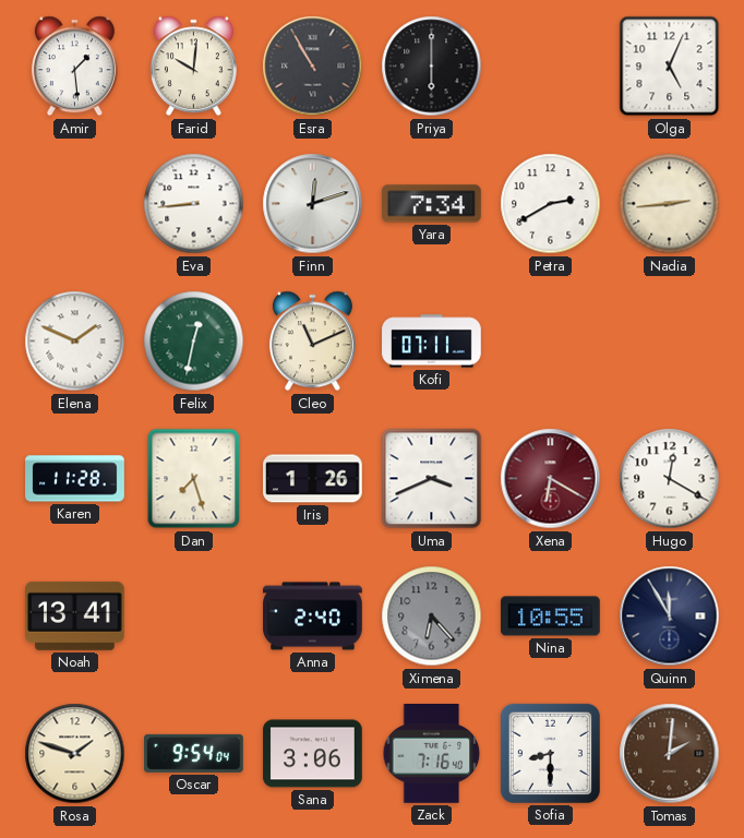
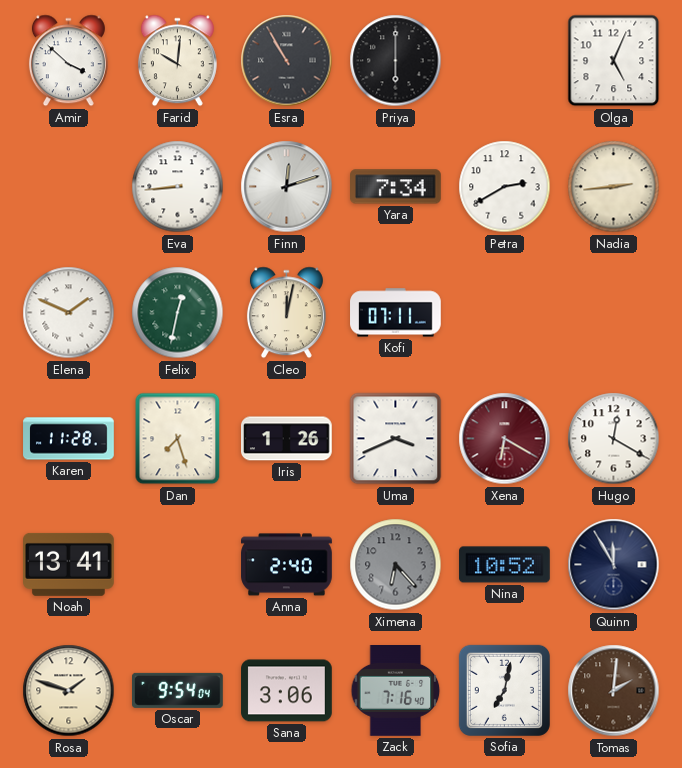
Amir: 1:29 -> 3:52
Cleo: 11:11 -> 12:02
Nina: 10:55 -> 10:52
Sofia: 8:30 -> 7:02
